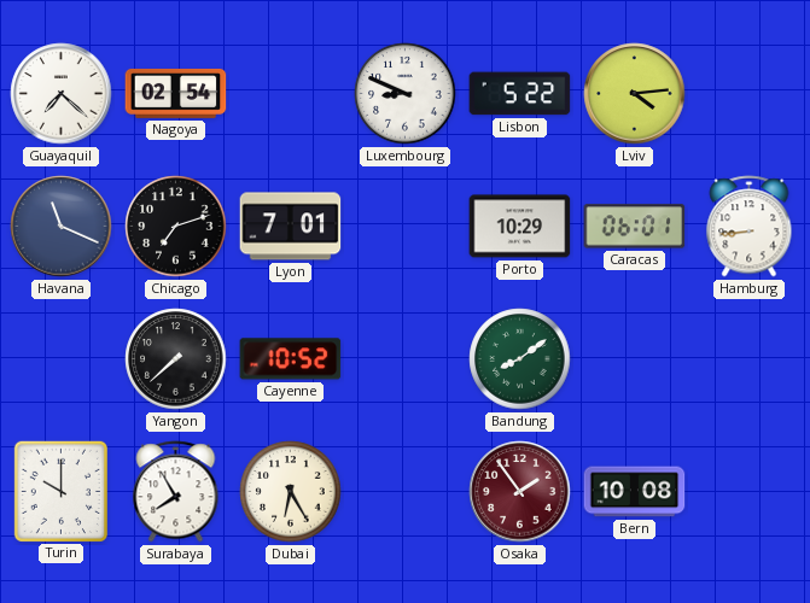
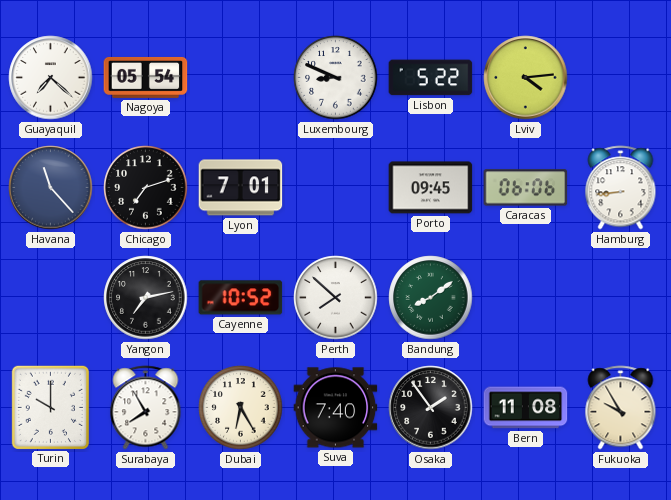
Nagoya: 02:54 -> 05:54
Havana: 11:19 -> 11:23
Porto: 10:29 -> 09:45
Caracas: 06:01 -> 06:06
Yangon: 7:38 -> 7:13
Perth: none -> 7:52
Suva: none -> 7:40
Osaka dial: burgundy -> black
Bern: 10:08 -> 11:08
Fukuoka: none -> 9:55
